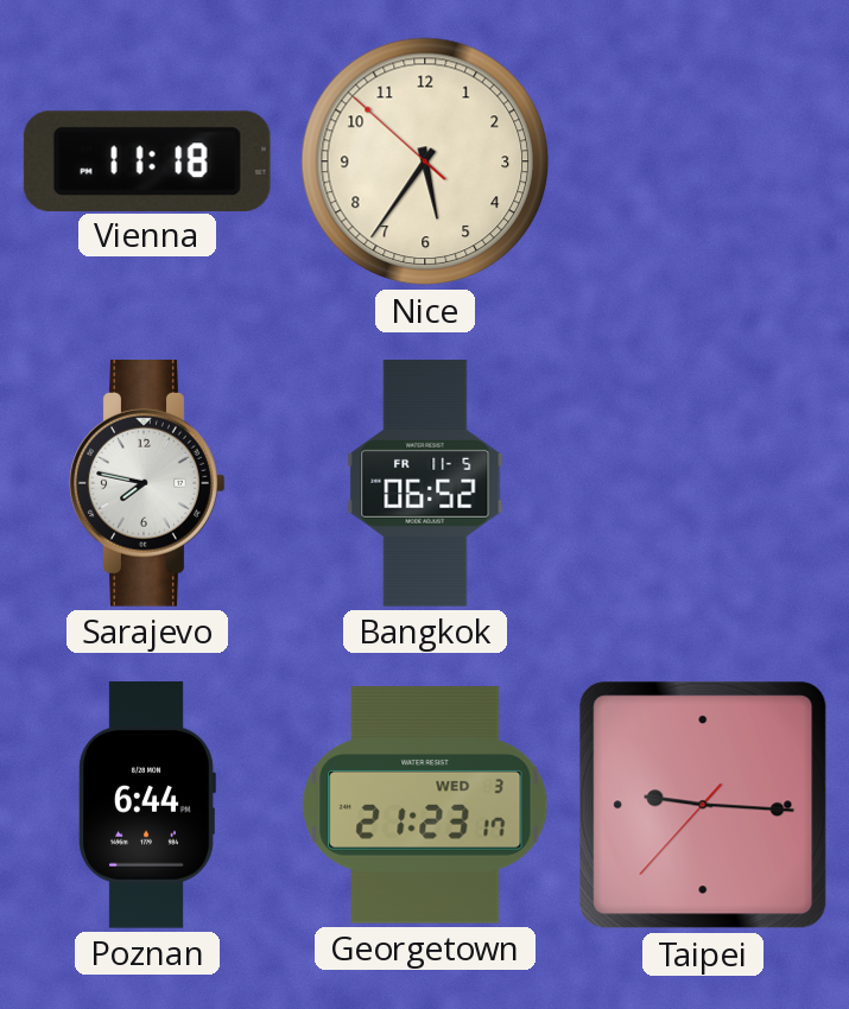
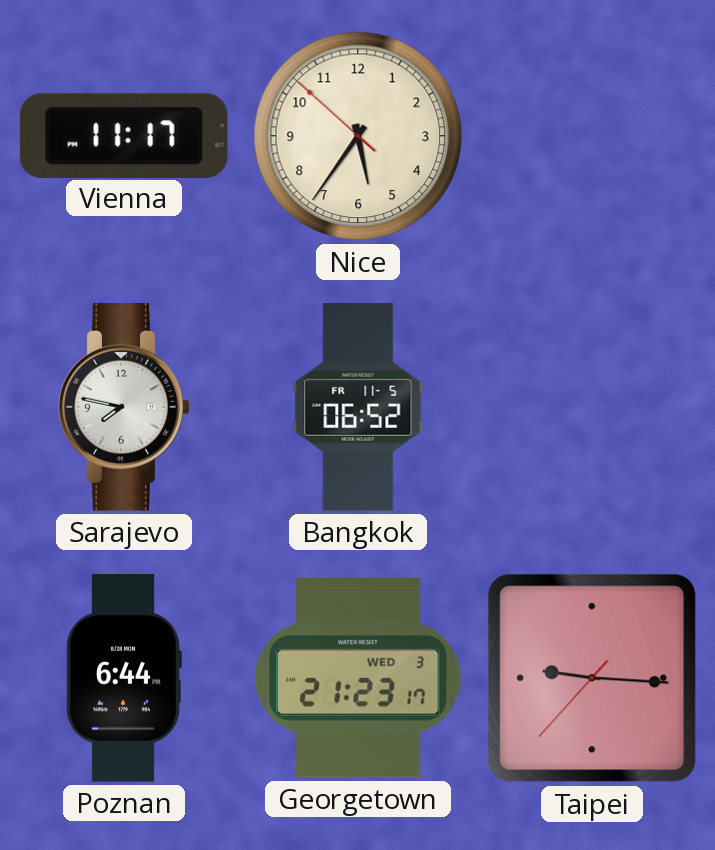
Vienna: 11:18 -> 11:17
